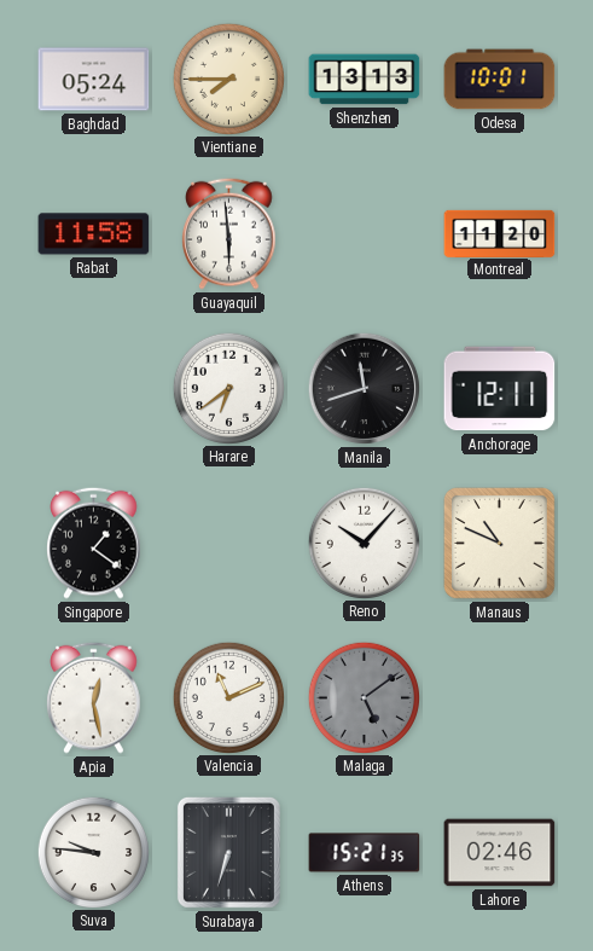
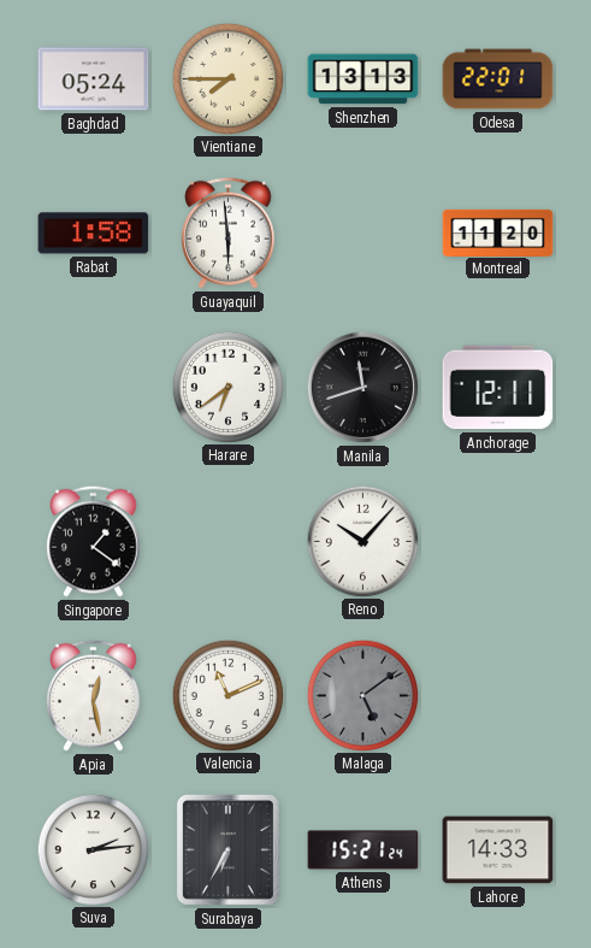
Odesa: 10:01 -> 22:01
Rabat: 11:58 -> 1:58
Manaus: 10:49 -> none
Suva: 9:46 -> 2:14
Surabaya: 6:33 -> 6:35
Athens: 15:21:35 -> 15:21:24
Lahore: 02:46 -> 14:33
